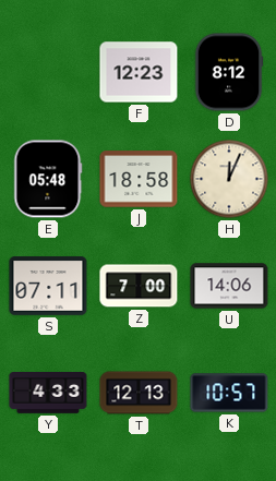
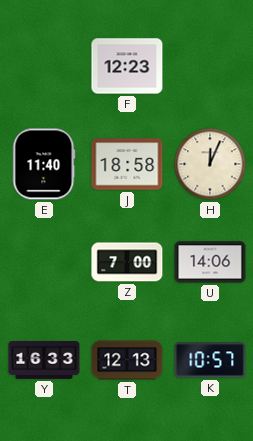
D: 8:12 -> none
E: 05:48 -> 11:40
S: 07:11 -> none
Y: 4:33 -> 16:33
